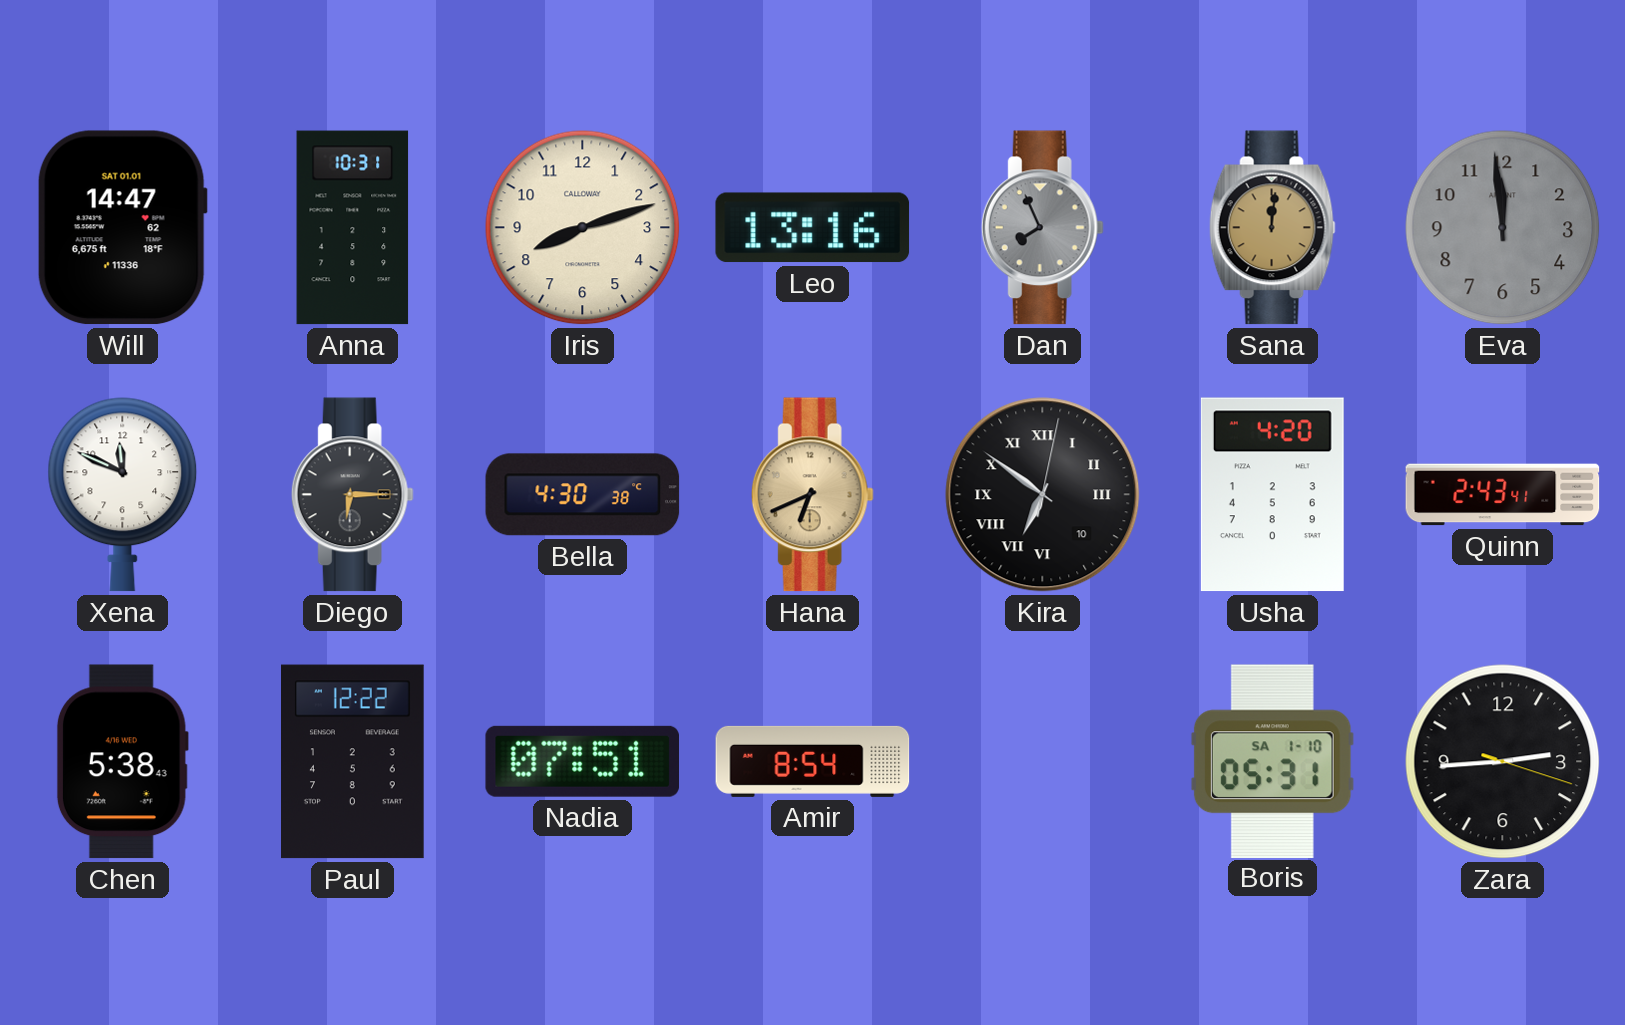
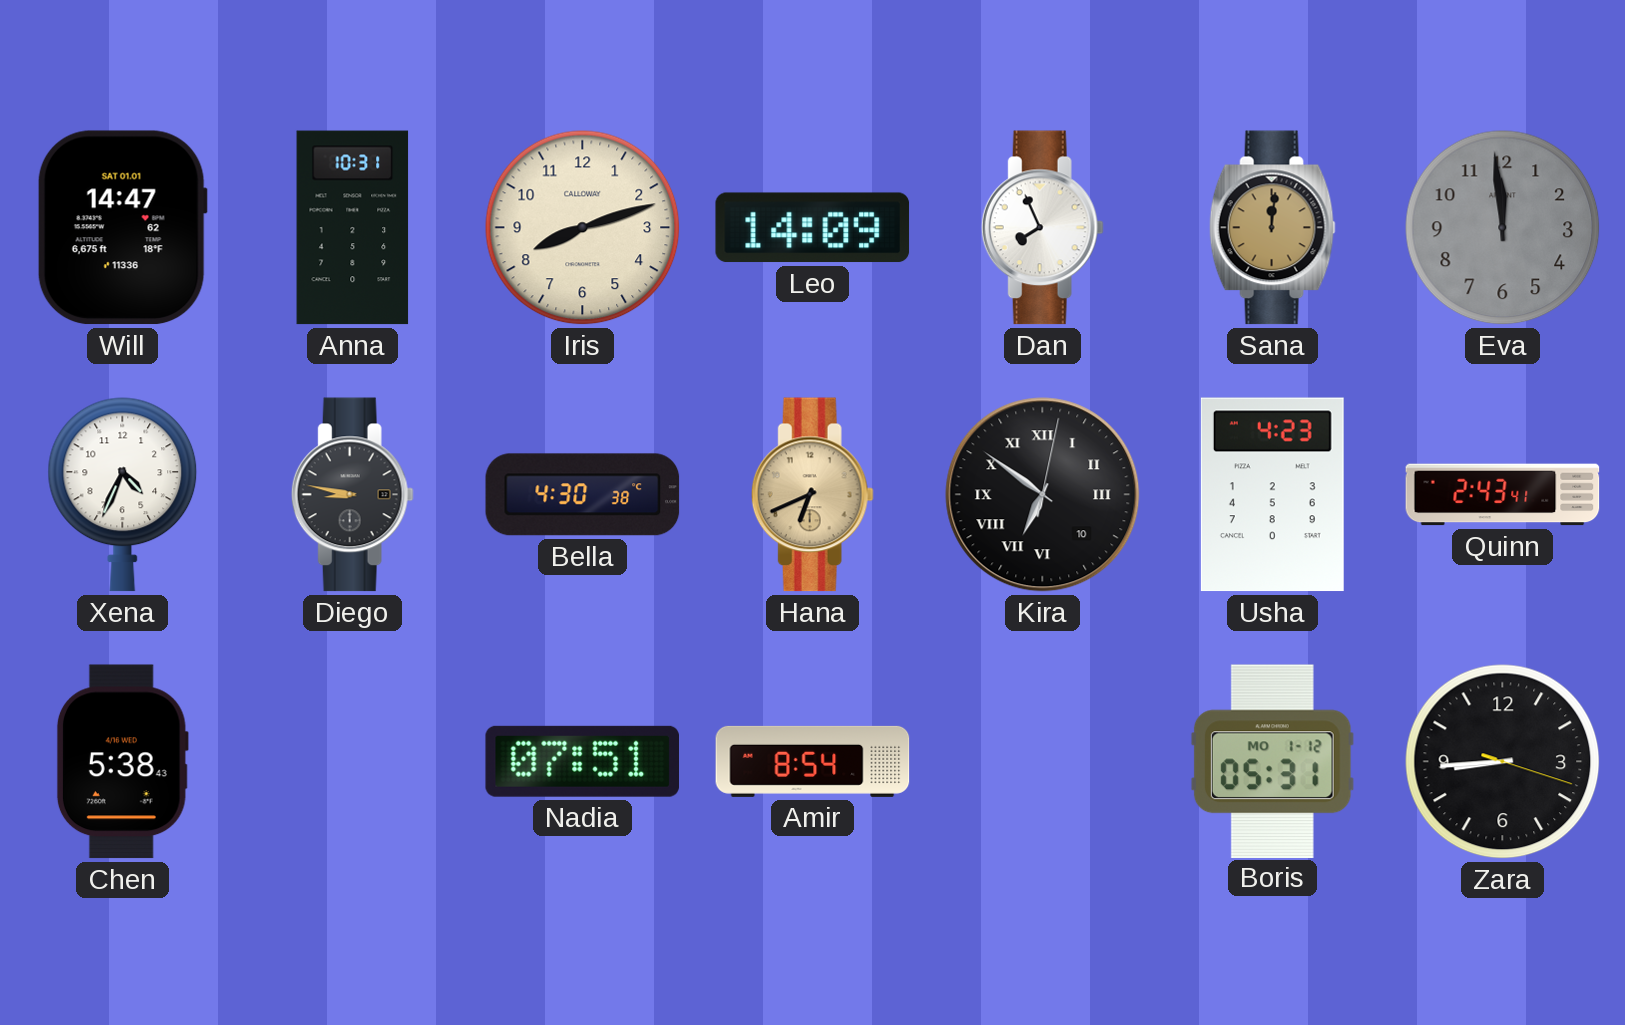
Leo: 13:16 -> 14:09
Dan dial: grey -> white
Xena: 11:49 -> 4:34
Diego: 6:15 -> 8:47
Usha: 4:20 -> 4:23
Paul: 12:22 -> none
Boris date: SA 1-10 -> MO 1-12
Zara: 2:44 -> 8:44
